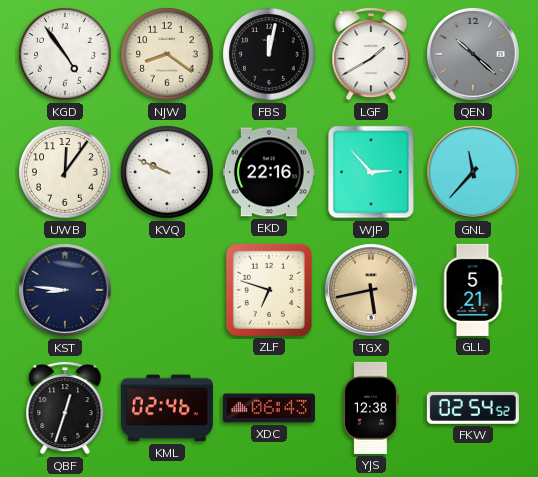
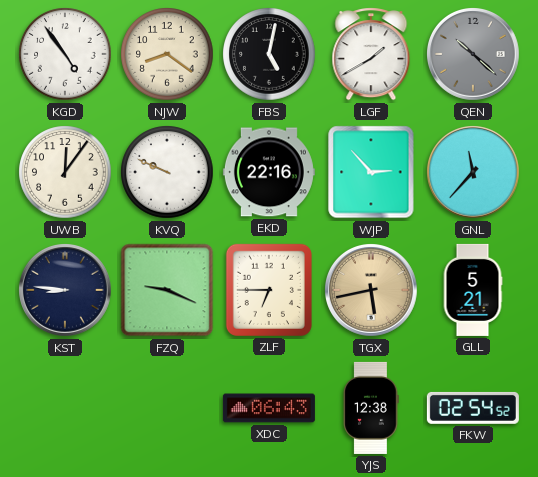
FBS: 12:02 -> 5:02
FZQ: none -> 9:19
ZLF: 6:48 -> 6:45
QBF: 12:33 -> none
KML: 02:46 -> none
